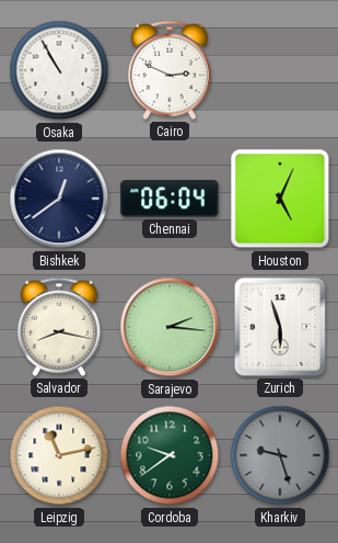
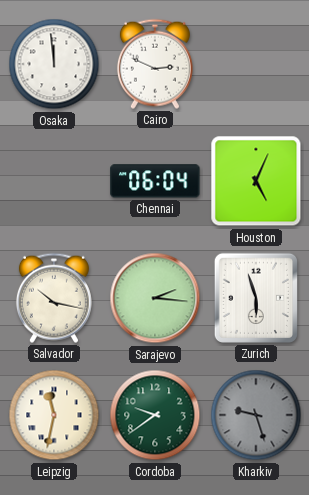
Osaka: 10:55 -> 11:59
Bishkek: 12:39 -> none
Salvador: 8:17 -> 10:17
Leipzig: 11:13 -> 11:32
